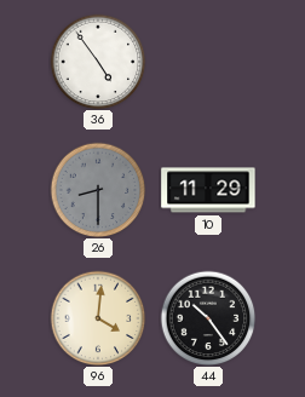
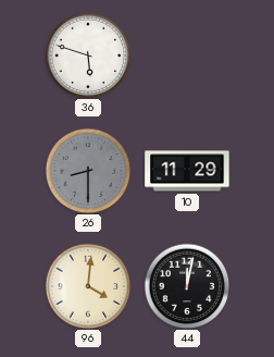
36: 4:54 -> 5:48
44: 10:24 -> 12:02
